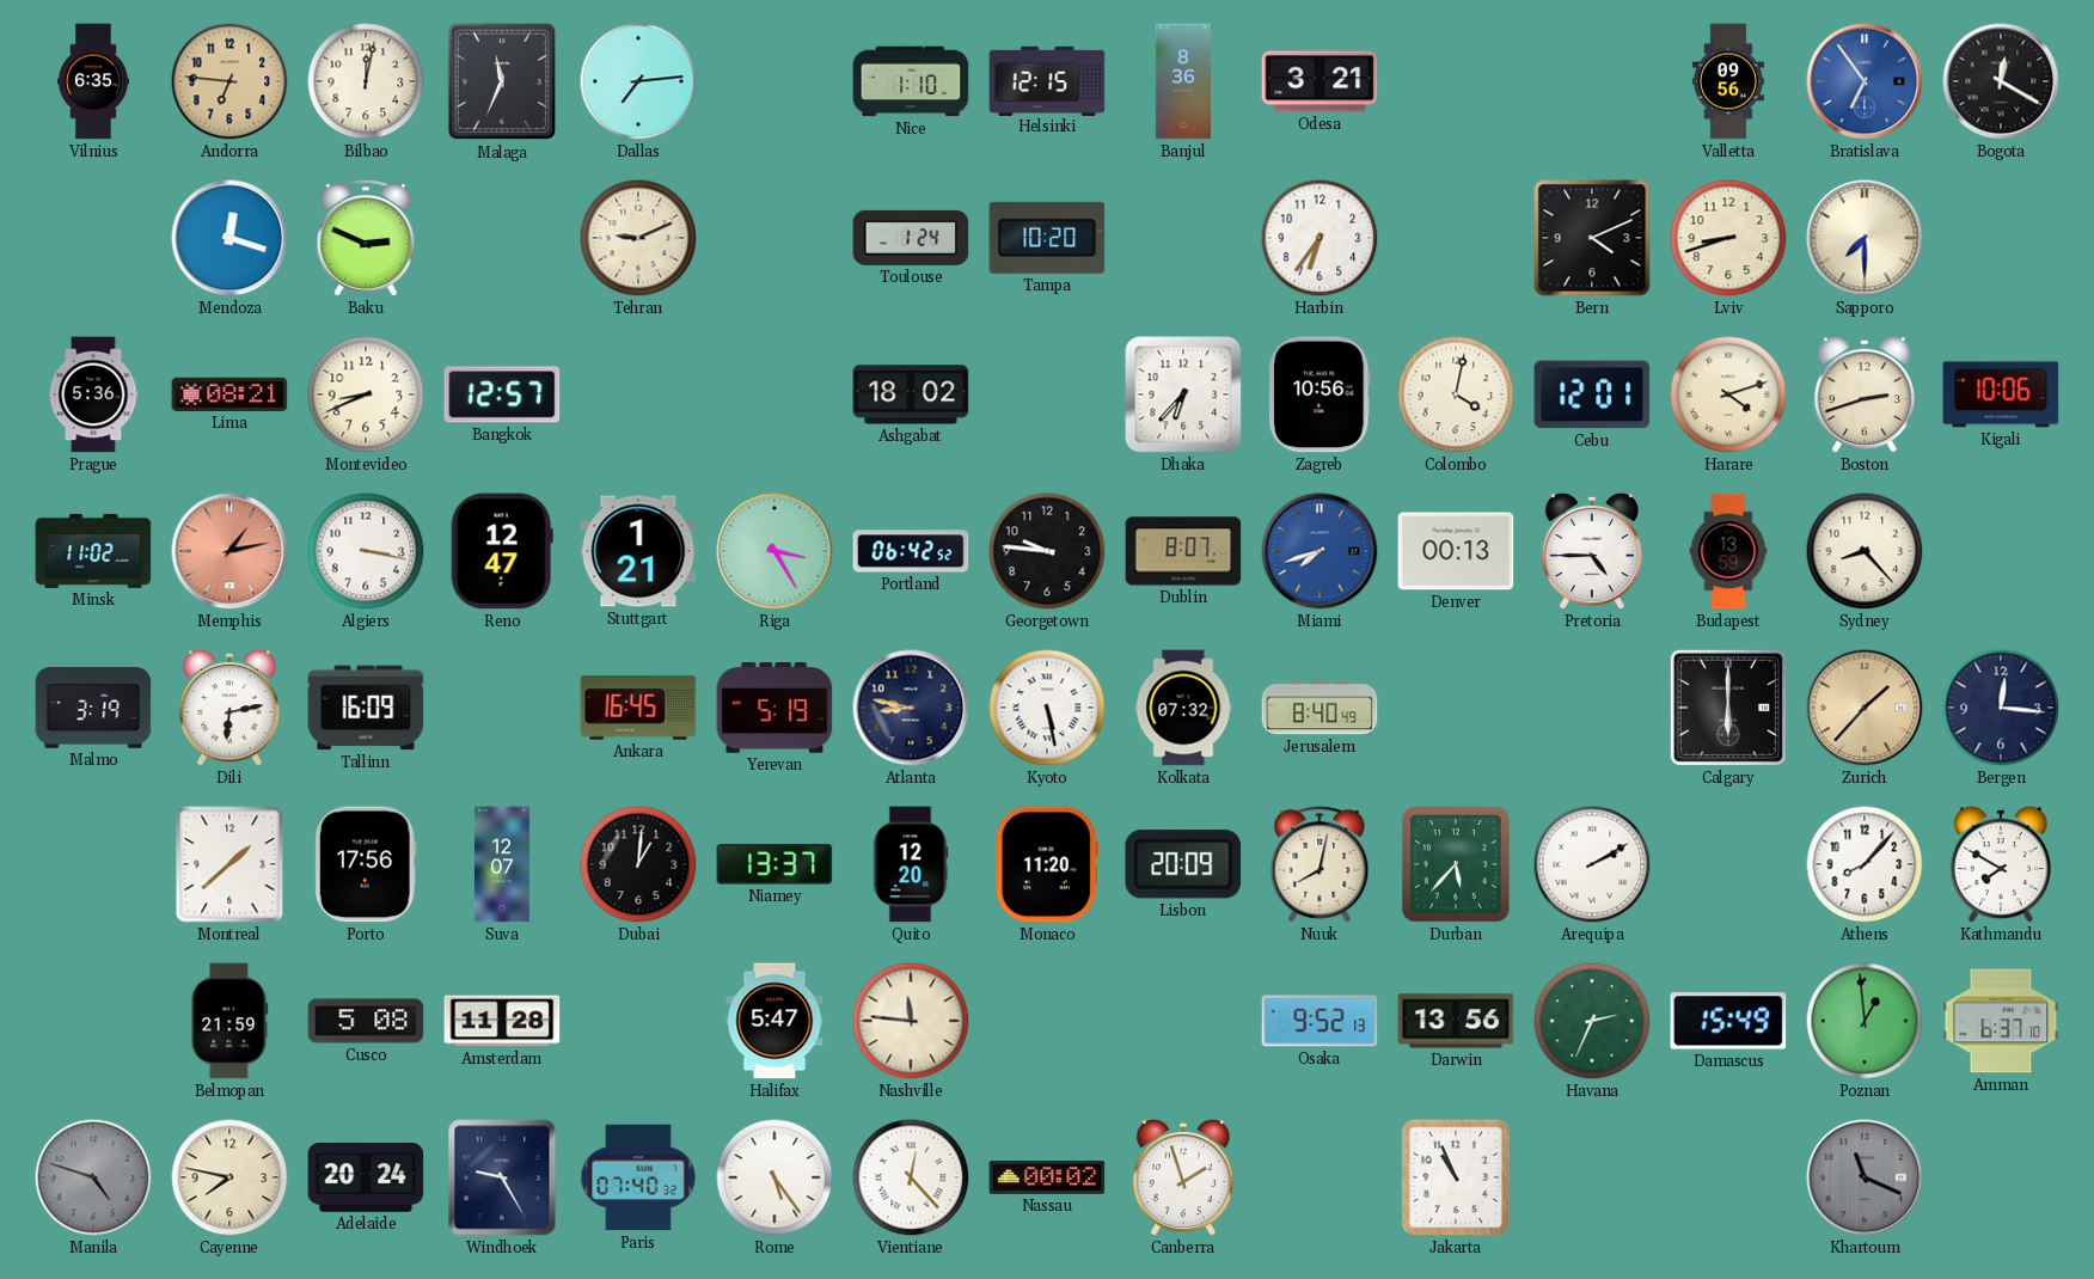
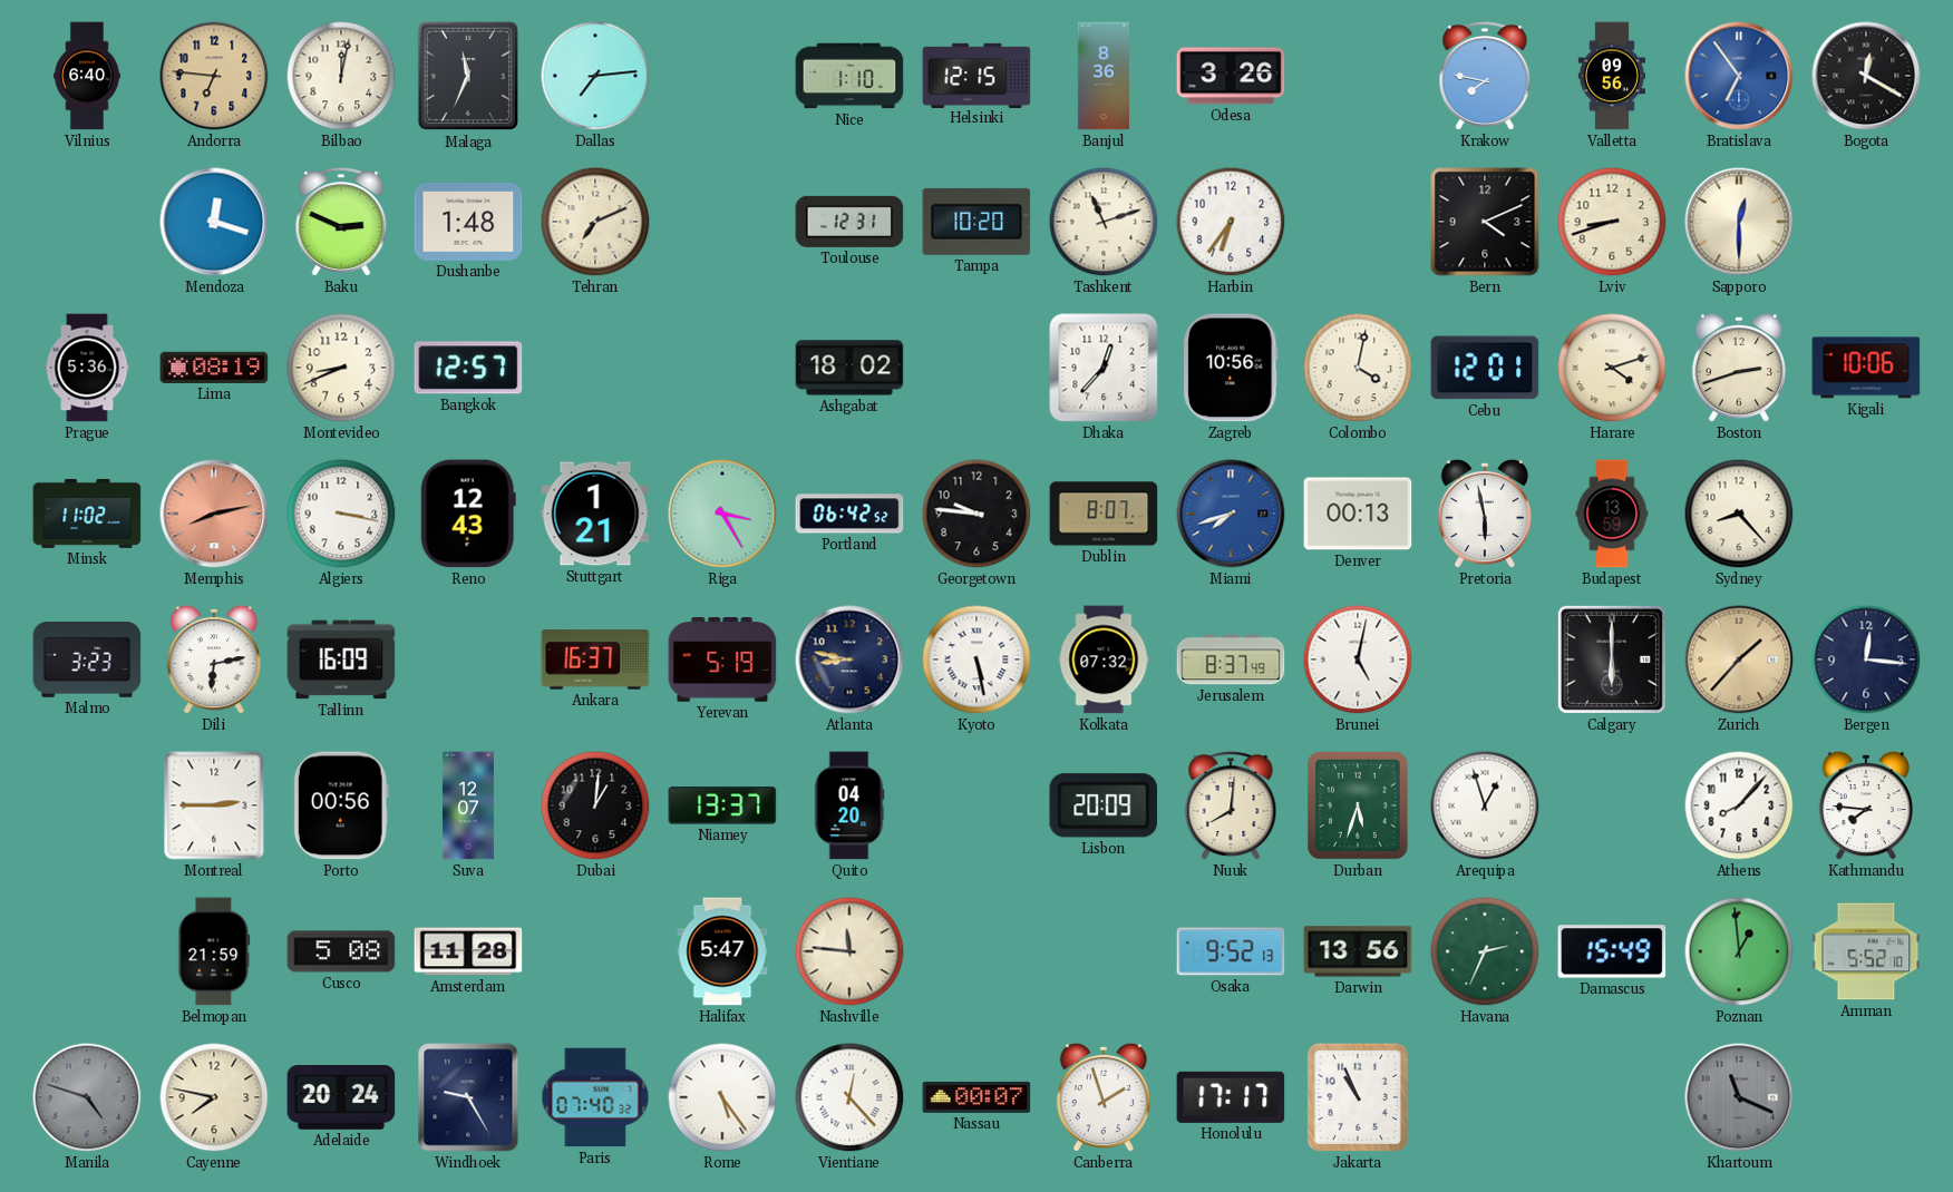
Vilnius: 6:35 -> 6:40
Odesa: 3:21 -> 3:26
Krakow: none -> 7:47
Dushanbe: none -> 1:48
Tehran: 9:11 -> 7:11
Toulouse: 1:24 -> 12:31
Tashkent: none -> 11:12
Sapporo: 7:30 -> 12:30
Lima: 08:21 -> 08:19
Dhaka: 6:37 -> 12:37
Memphis: 1:13 -> 8:13
Reno: 12:47 -> 12:43
Pretoria: 4:45 -> 5:58
Malmo: 3:19 -> 3:23
Ankara: 16:45 -> 16:37
Jerusalem: 8:40 -> 8:37
Brunei: none -> 5:02
Montreal: 1:38 -> 2:45
Porto: 17:56 -> 00:56
Quito: 12:20 -> 04:20
Monaco: 11:20 -> none
Nuuk: 8:02 -> 8:01
Durban: 5:37 -> 5:33
Arequipa: 2:10 -> 12:57
Kathmandu: 7:50 -> 7:46
Amman: 6:37 -> 5:52
Nassau: 00:02 -> 00:07
Honolulu: none -> 17:17
